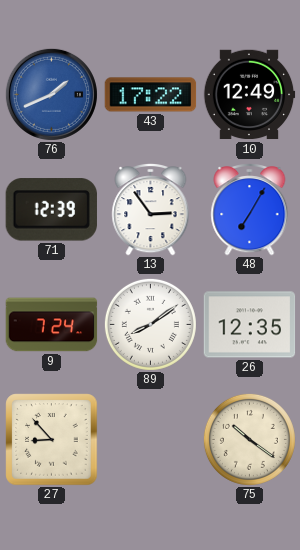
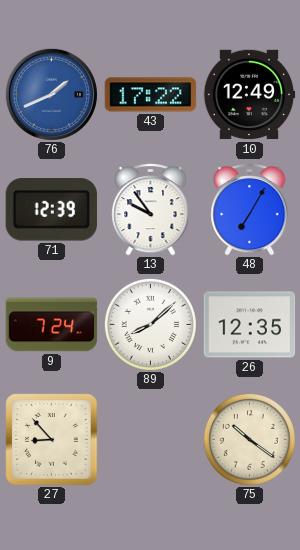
13: 2:54 -> 9:54
89: 8:09 -> 8:08
